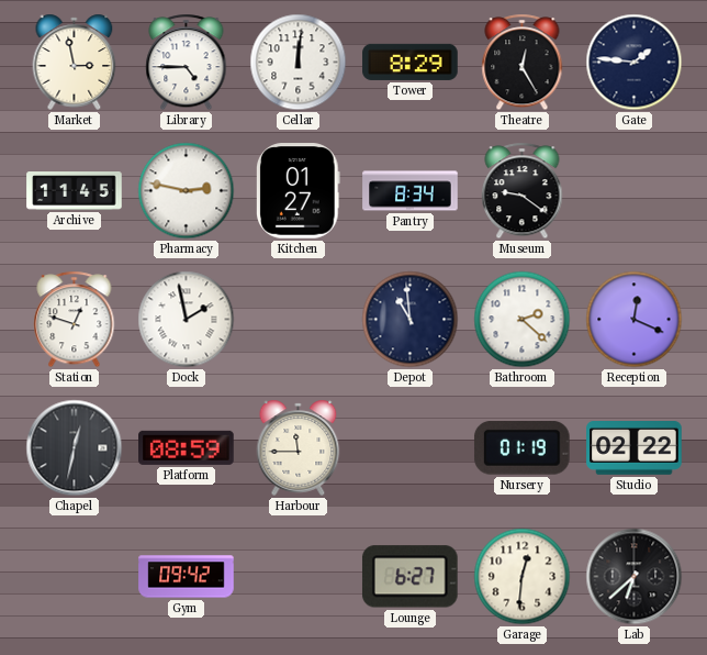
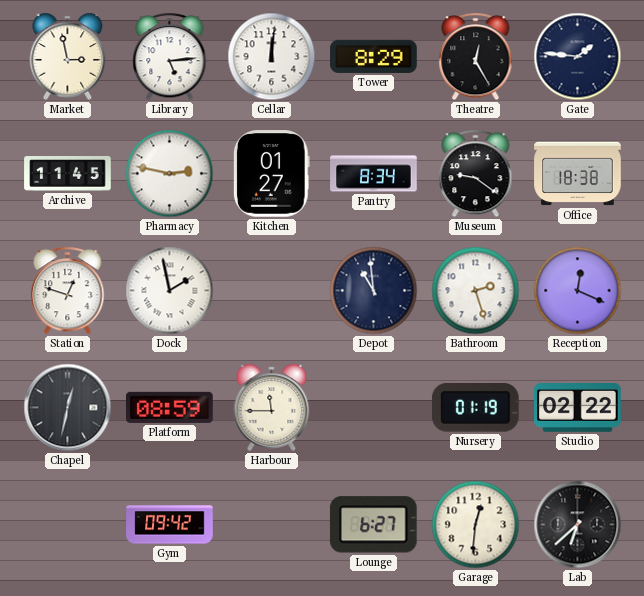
Library: 4:45 -> 5:14
Office: none -> 18:38
Bathroom: 2:22 -> 2:27
